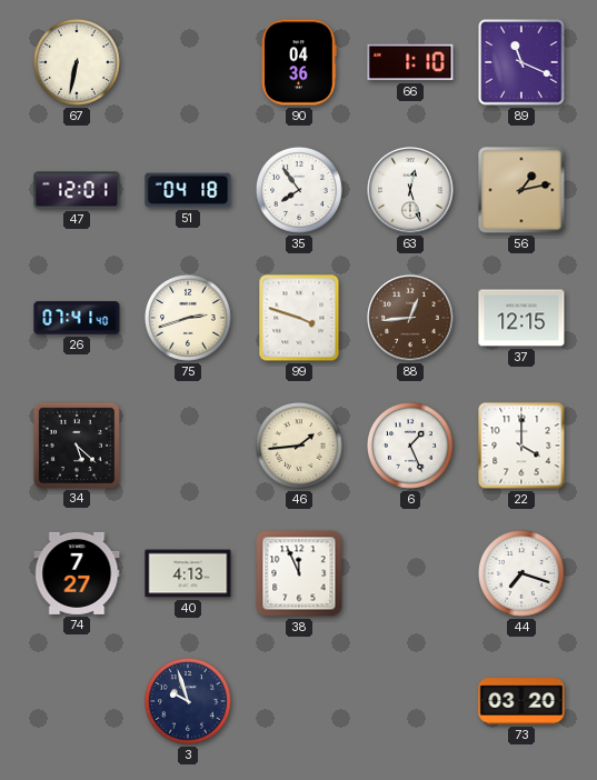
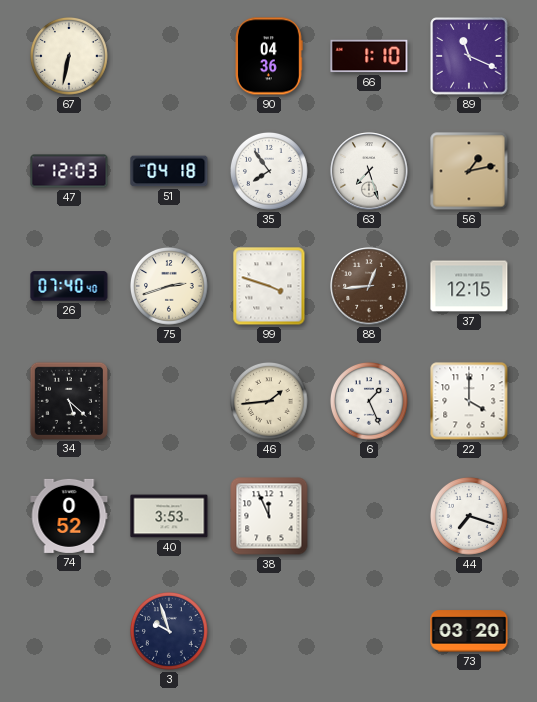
47: 12:01 -> 12:03
63: 12:27 -> 7:27
26: 07:41 -> 07:40
74: 7:27 -> 0:52
40: 4:13 -> 3:53
